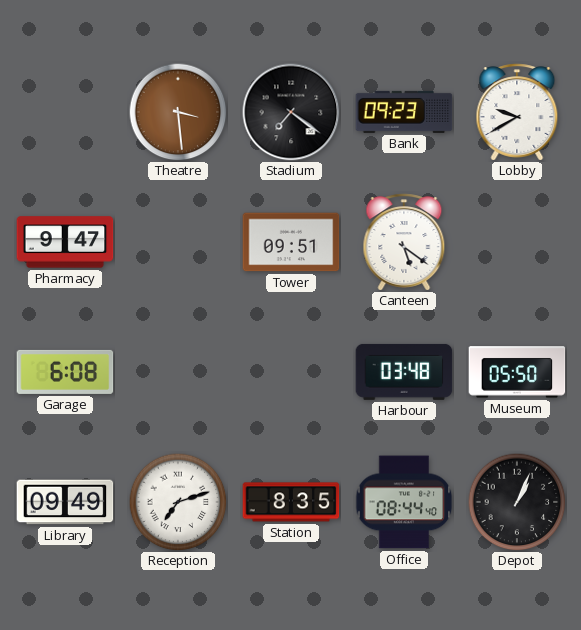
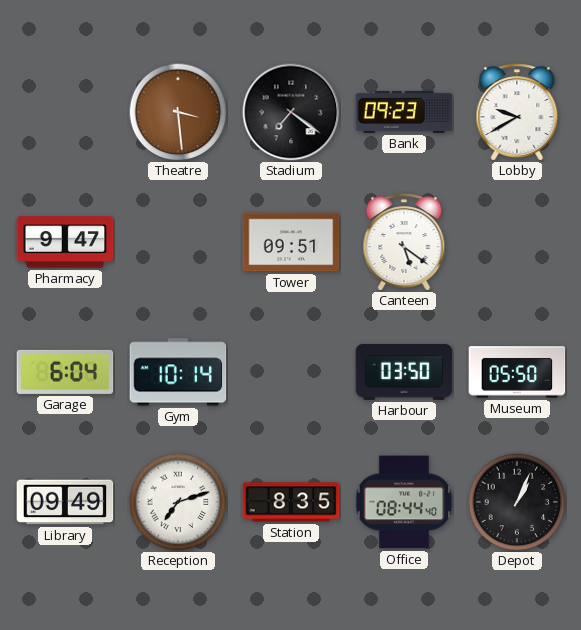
Garage: 6:08 -> 6:04
Gym: none -> 10:14
Harbour: 03:48 -> 03:50
